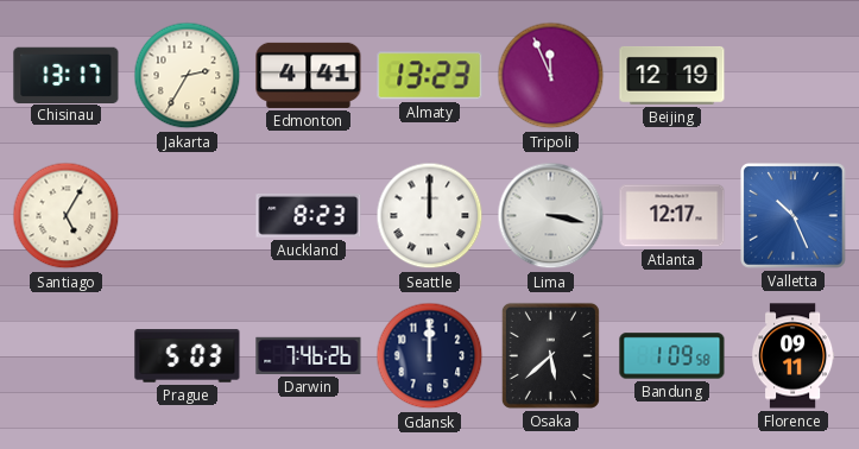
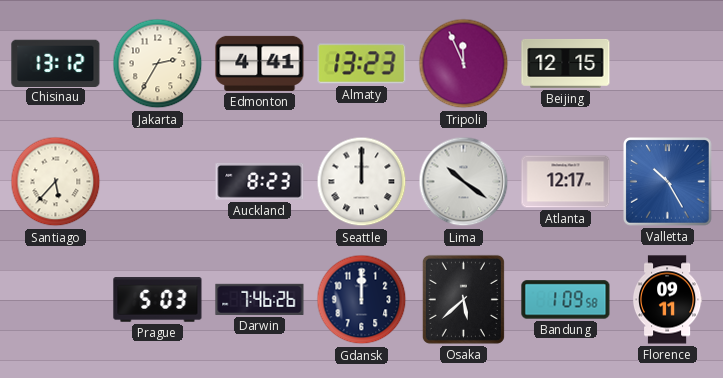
Chisinau: 13:17 -> 13:12
Beijing: 12:19 -> 12:15
Santiago: 5:05 -> 5:37
Lima: 3:17 -> 10:21
Valletta: 10:26 -> 10:25
